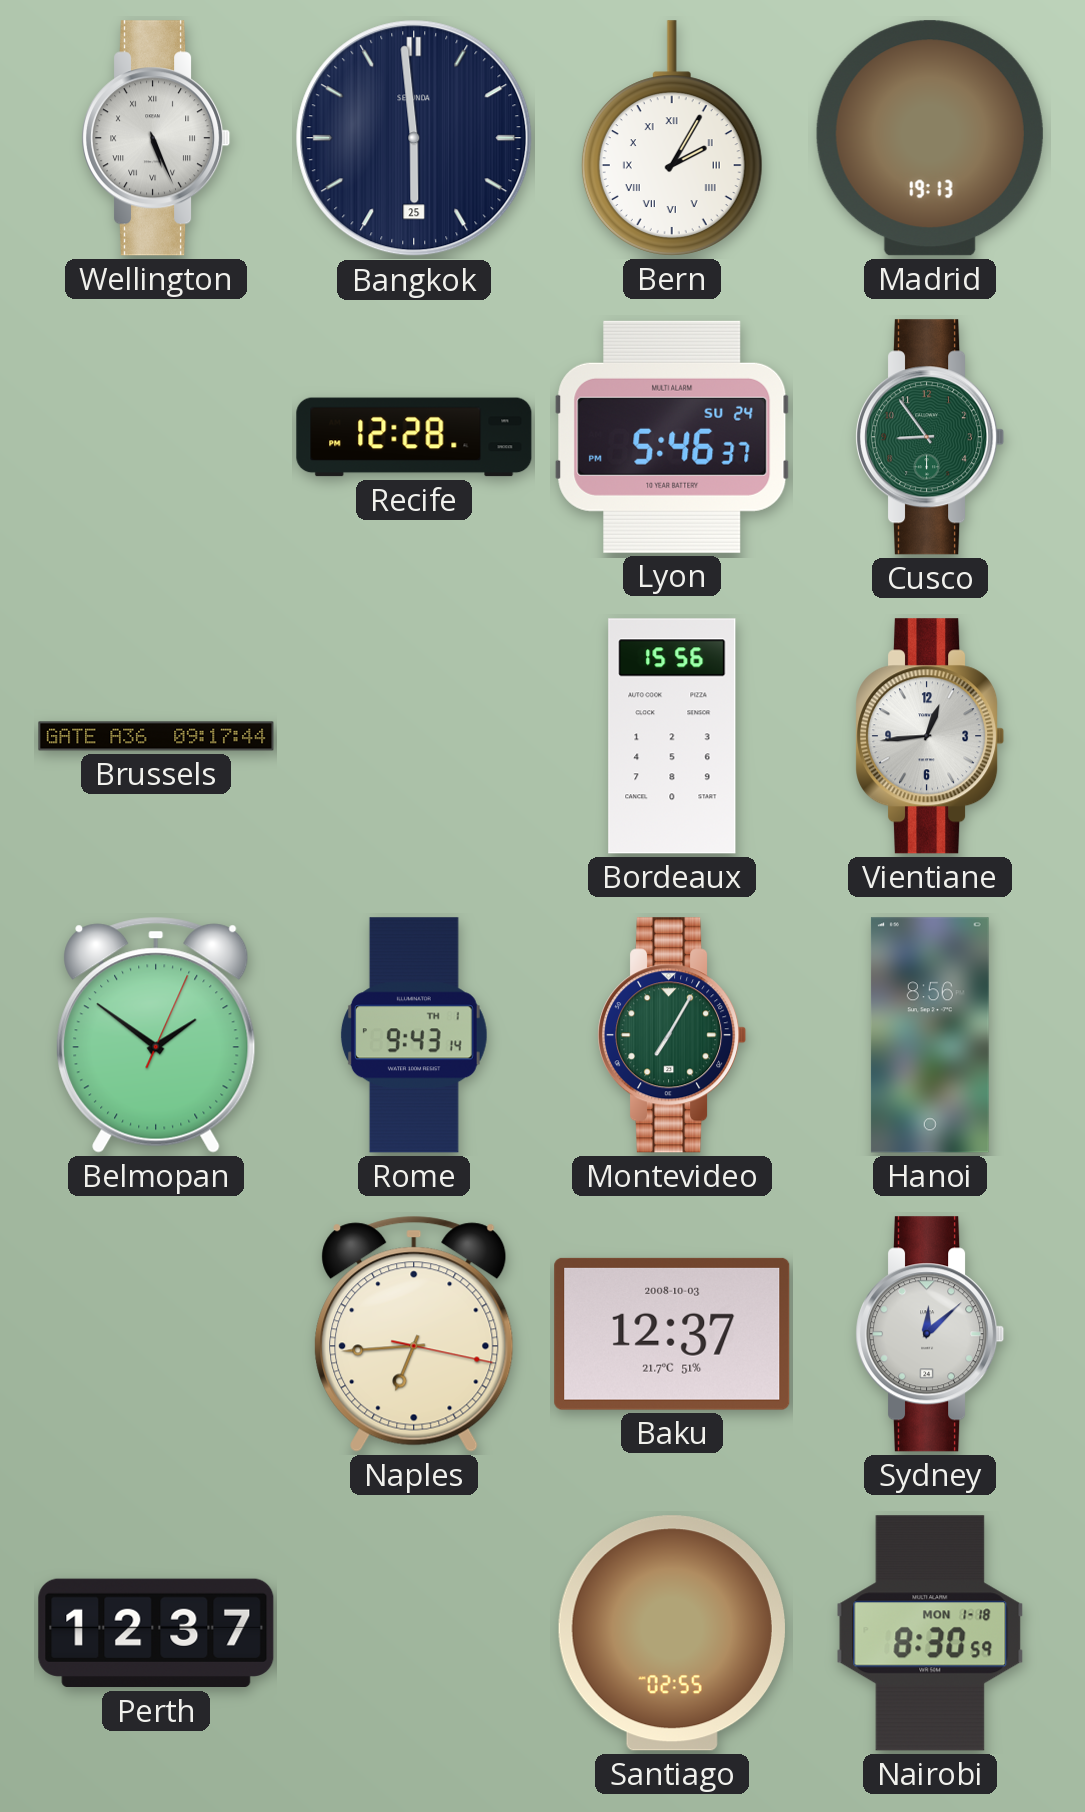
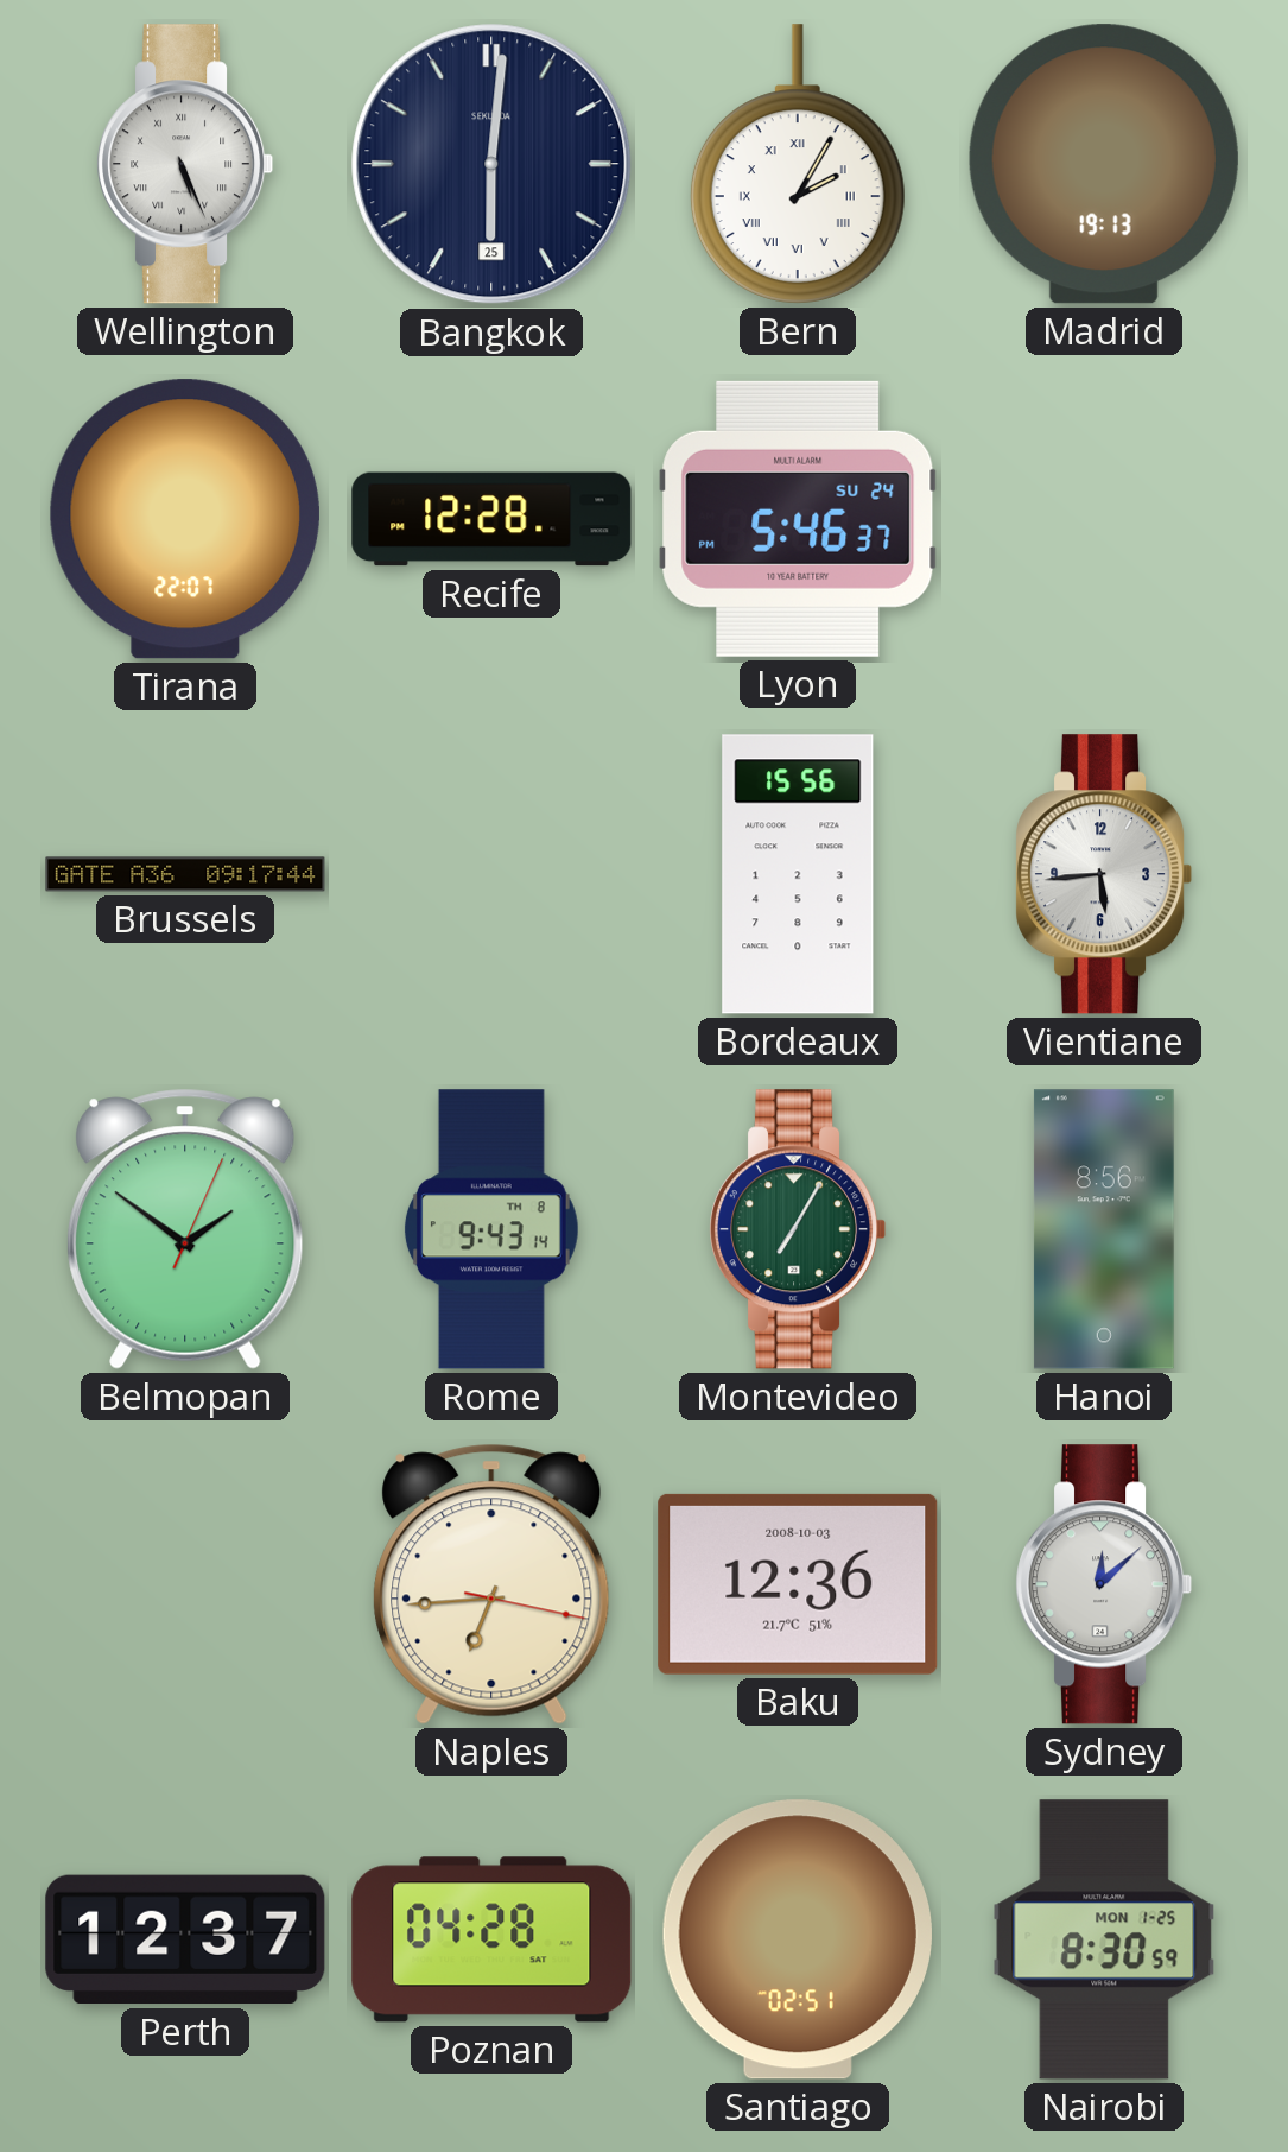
Bangkok: 5:59 -> 6:01
Tirana: none -> 22:07
Cusco: 8:54 -> none
Vientiane: 12:44 -> 5:44
Rome date: TH 1 -> TH 8
Baku: 12:37 -> 12:36
Poznan: none -> 04:28
Santiago: 02:55 -> 02:51
Nairobi date: MON 1-18 -> MON 1-25
